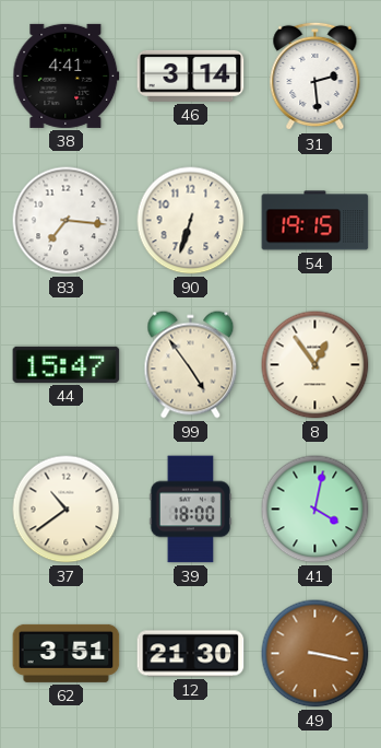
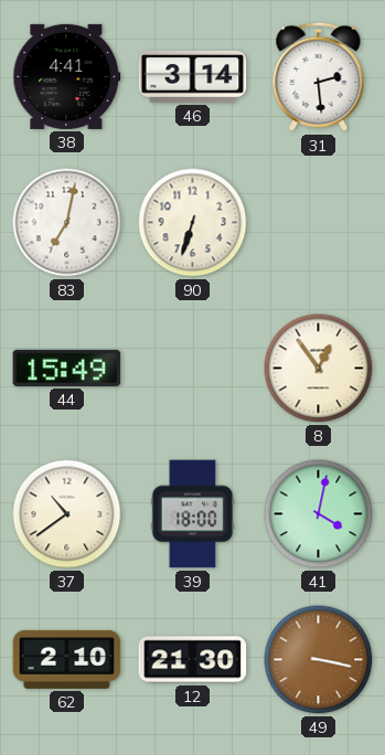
83: 7:16 -> 7:02
54: 19:15 -> none
44: 15:47 -> 15:49
99: 4:54 -> none
62: 3:51 -> 2:10
